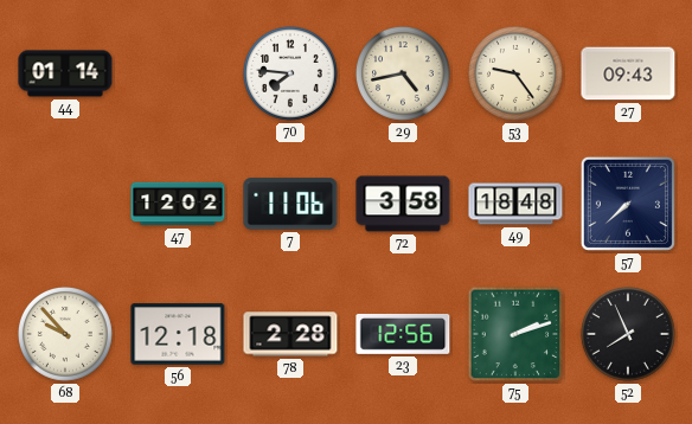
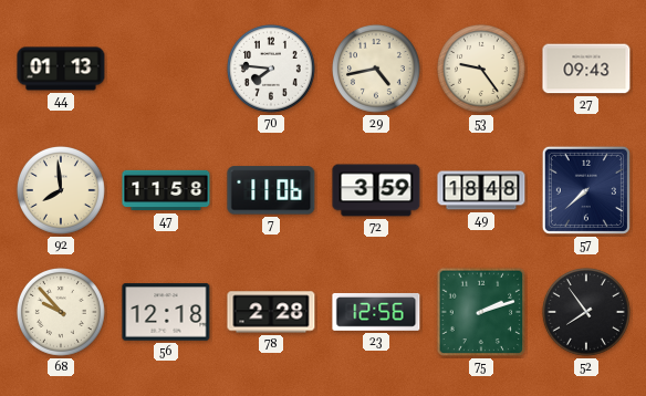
44: 01:14 -> 01:13
92: none -> 7:59
47: 12:02 -> 11:58
72: 3:58 -> 3:59
52: 7:56 -> 7:54
